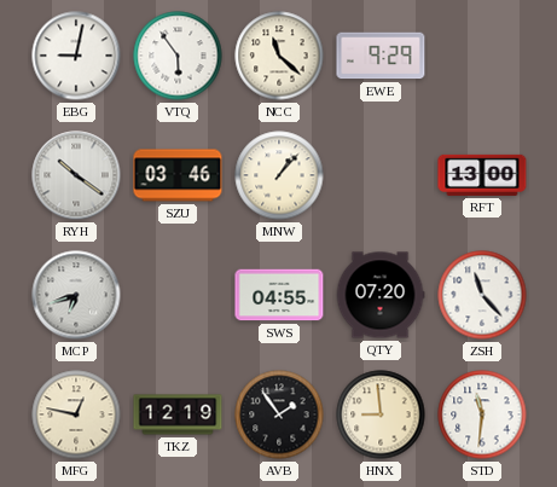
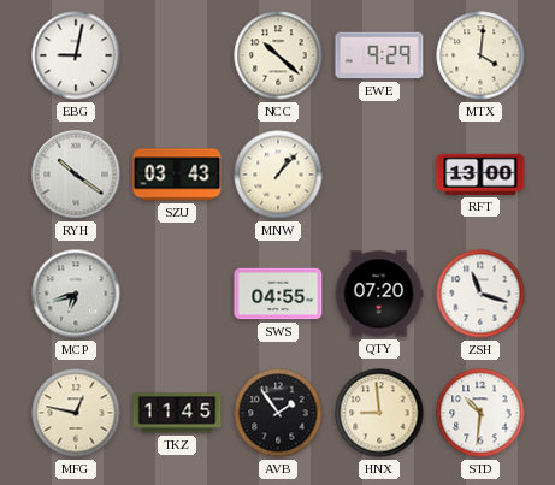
VTQ: 5:54 -> none
NCC: 11:22 -> 10:22
MTX: none -> 4:01
SZU: 03:46 -> 03:43
ZSH: 11:23 -> 11:18
TKZ: 12:19 -> 11:45
STD: 11:31 -> 10:31
